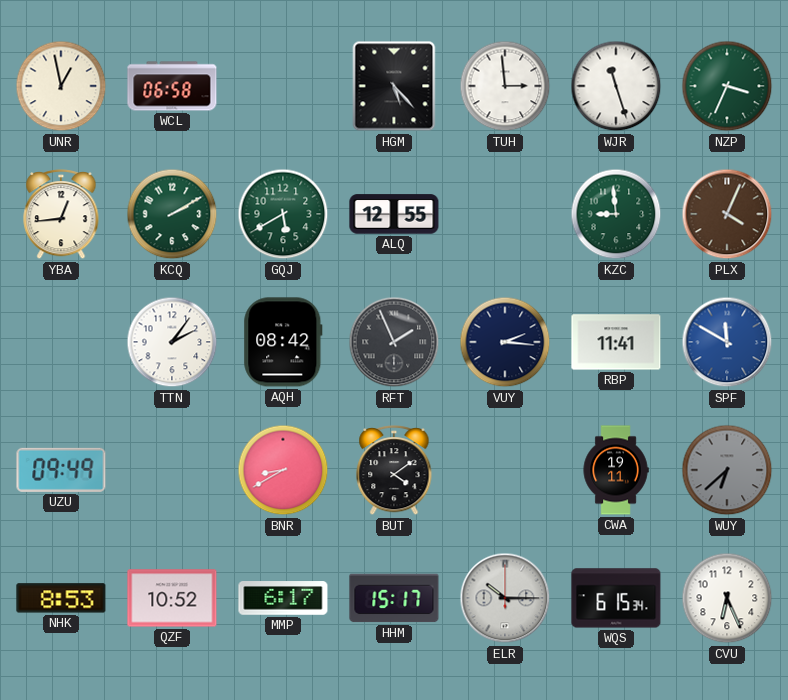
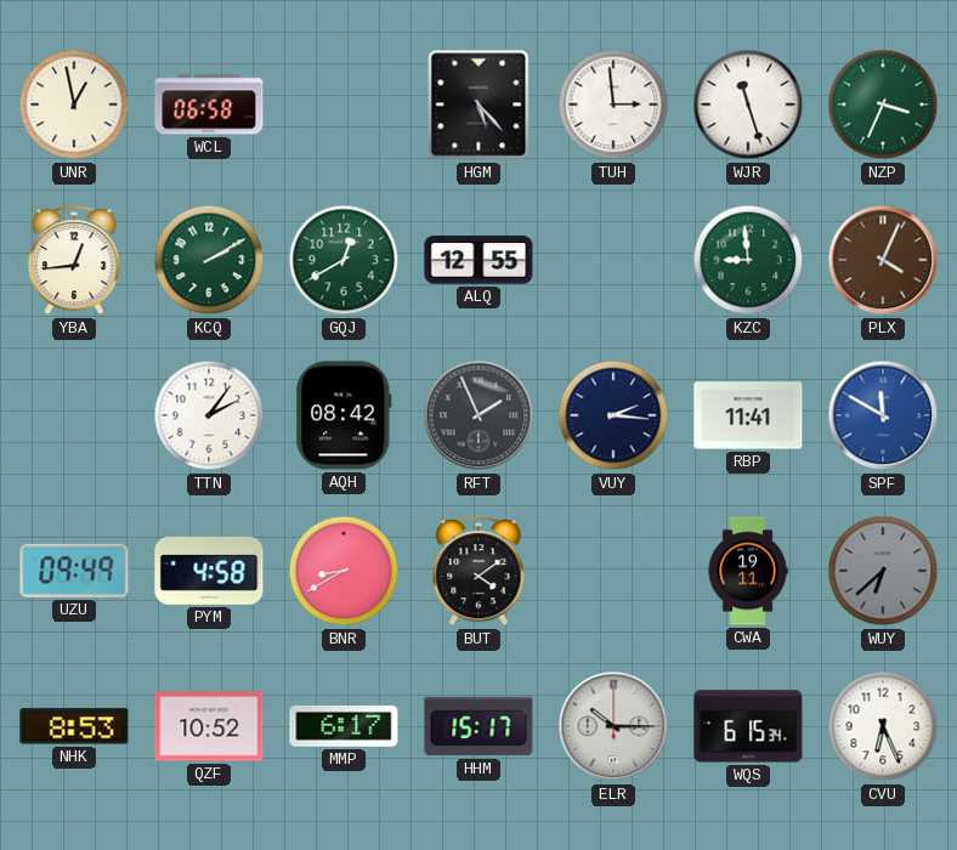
GQJ: 5:40 -> 12:40
PYM: none -> 4:58
